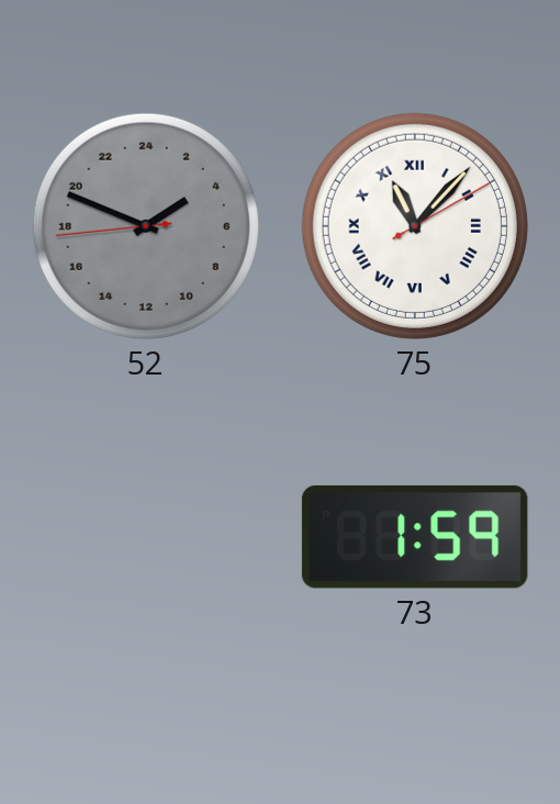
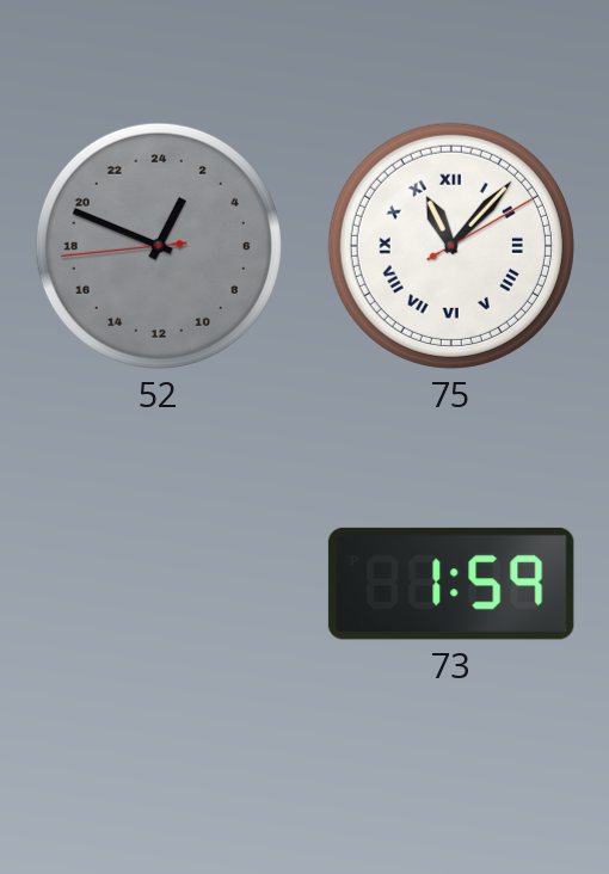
52: 3:48 -> 1:48
